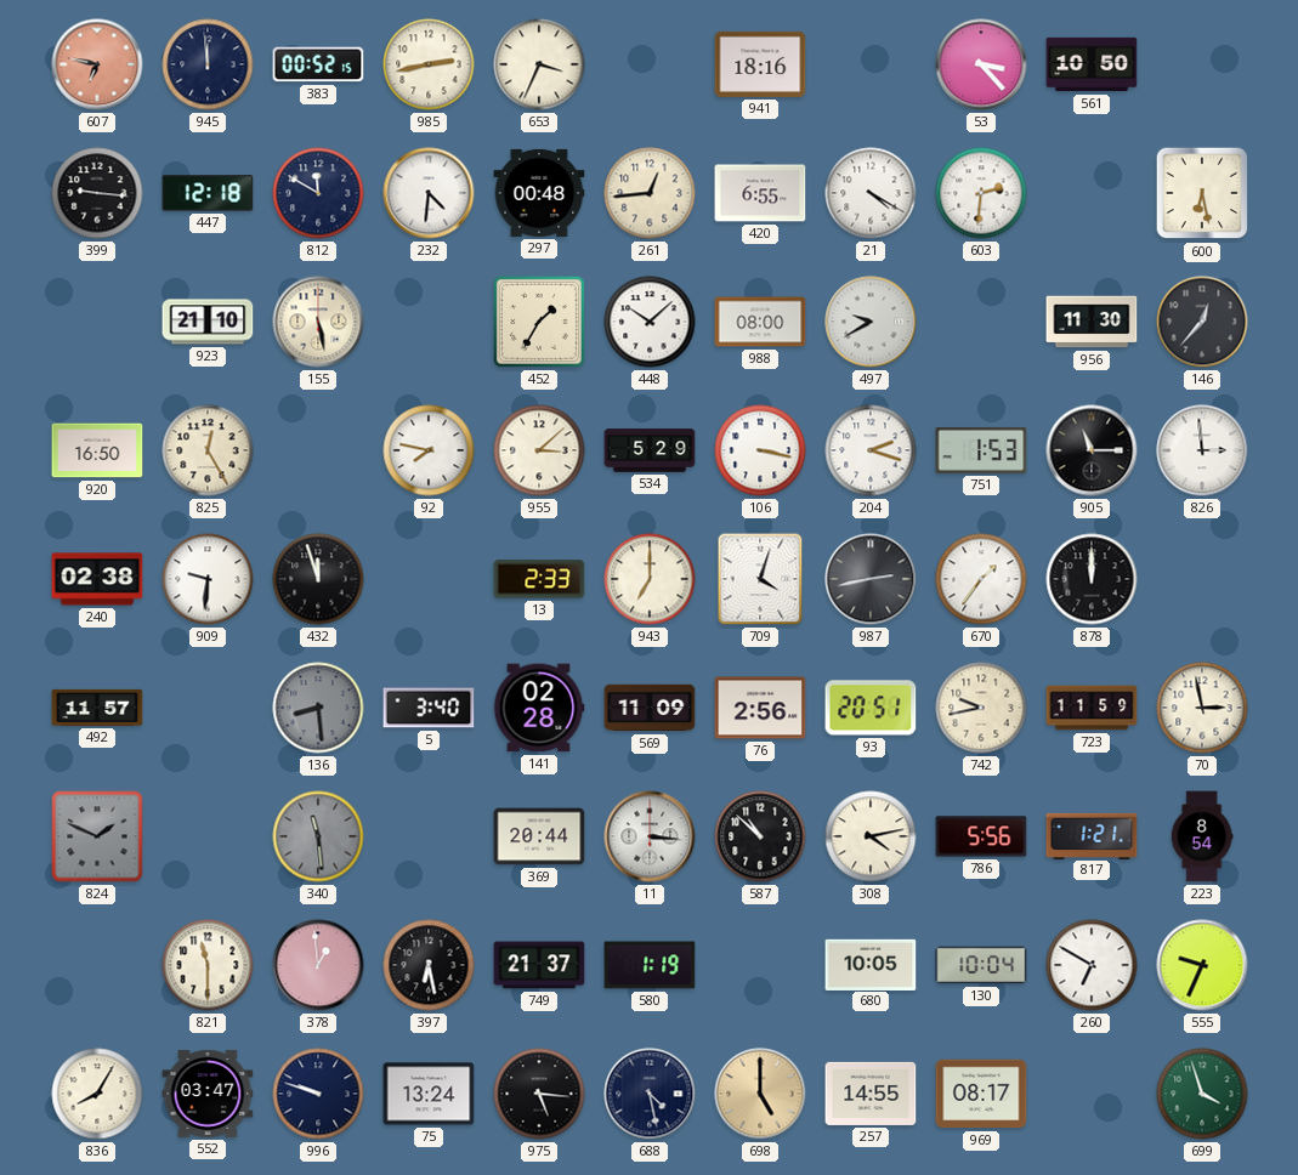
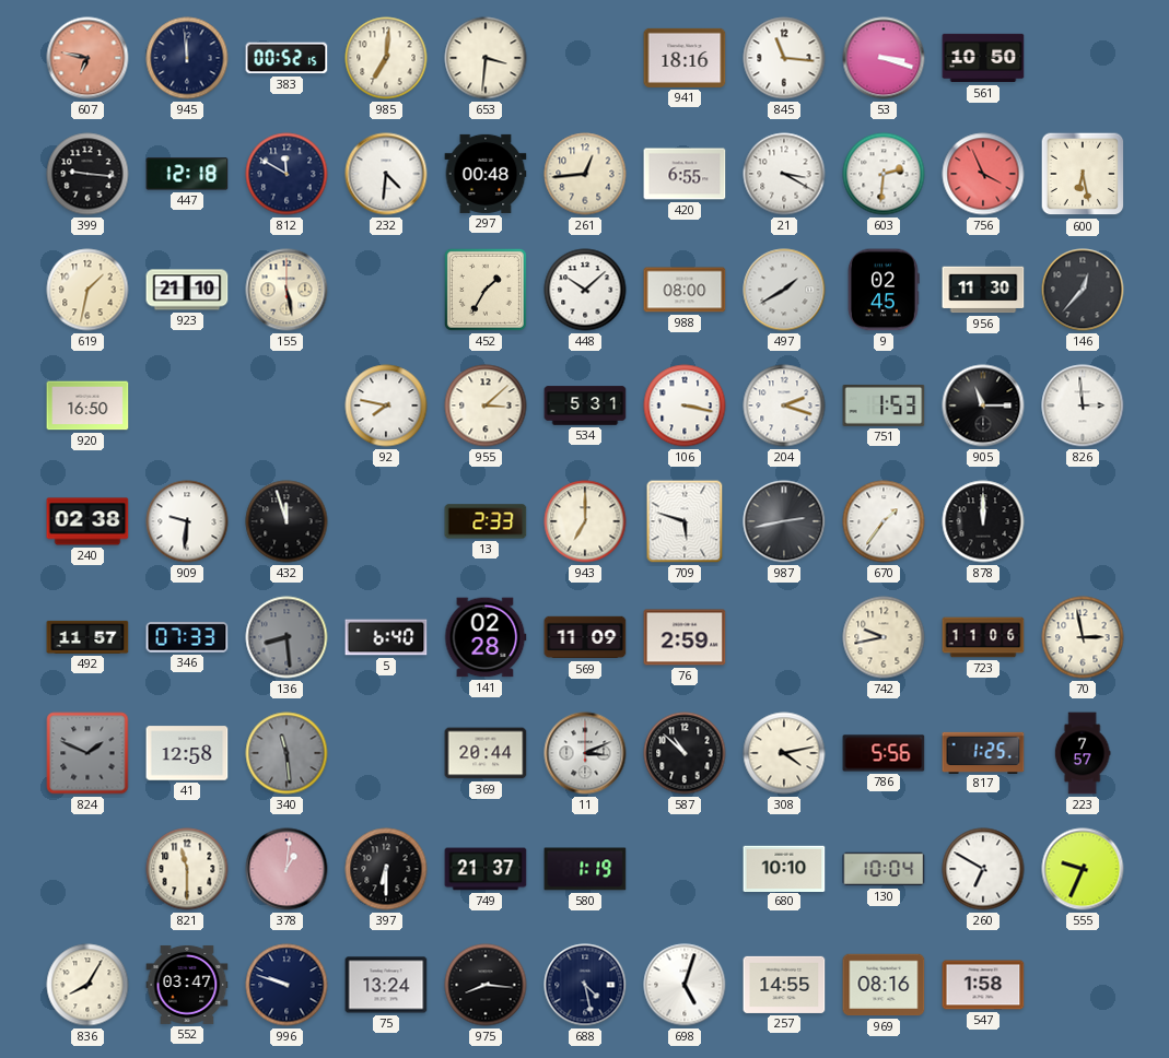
985: 2:43 -> 7:01
653: 3:34 -> 3:31
845: none -> 11:16
53: 3:23 -> 3:18
21: 4:20 -> 3:20
756: none -> 3:56
619: none -> 1:32
497: 9:40 -> 1:40
9: none -> 02:45
825: 12:25 -> none
534: 5:29 -> 5:31
709: 4:03 -> 5:48
346: none -> 07:33
5: 3:40 -> 6:40
76: 2:56 -> 2:59
93: 20:51 -> none
723: 11:59 -> 11:06
41: none -> 12:58
11: 3:16 -> 3:11
817: 1:21 -> 1:25
223: 8:54 -> 7:57
378: 12:59 -> 1:01
397: 6:28 -> 6:30
680: 10:05 -> 10:10
975: 5:16 -> 8:16
698: 5:00 -> 5:03
698 dial: champagne -> white
969: 08:17 -> 08:16
547: none -> 1:58
699: 3:57 -> none
